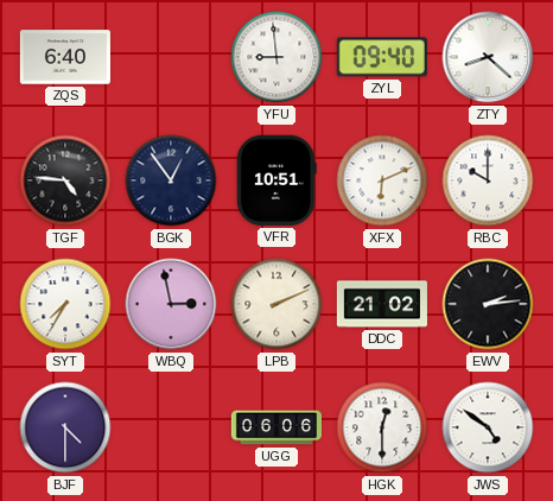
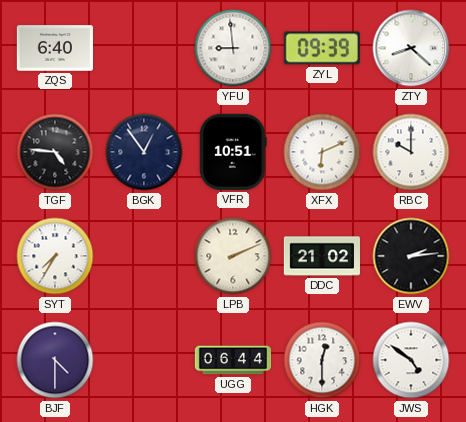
ZYL: 09:40 -> 09:39
WBQ: 2:58 -> none
UGG: 06:06 -> 06:44
